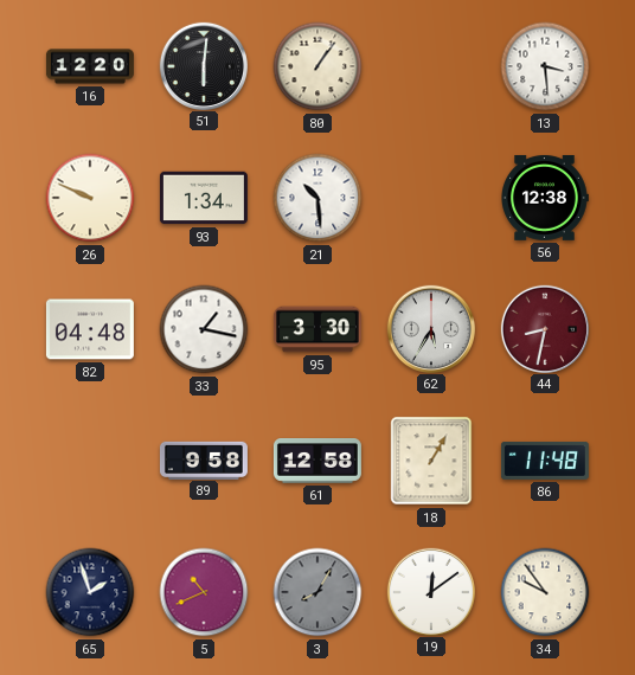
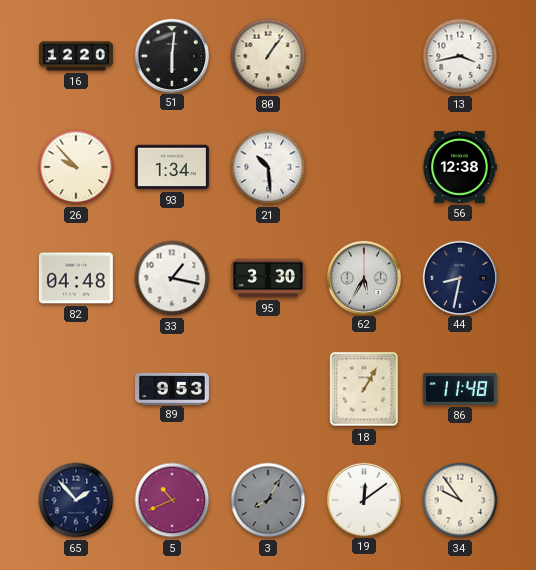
13: 3:29 -> 3:43
26: 9:49 -> 9:53
44 dial: burgundy -> navy
89: 9:58 -> 9:53
61: 12:58 -> none
65: 1:57 -> 1:53
